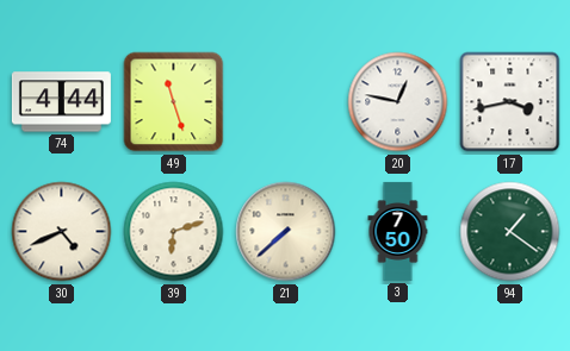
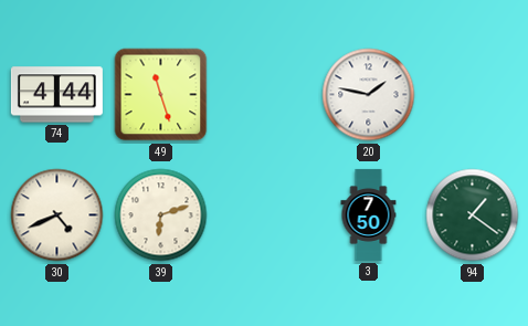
20: 12:47 -> 1:47
17: 3:43 -> none
21: 7:38 -> none
